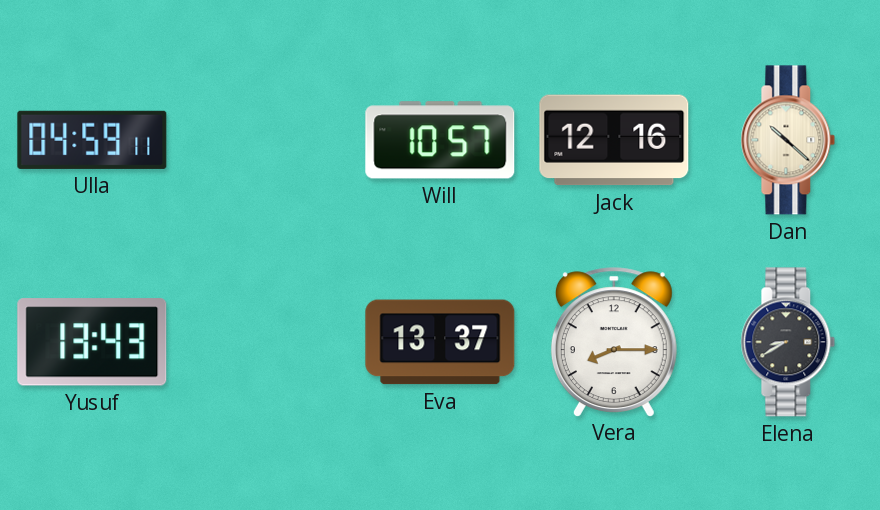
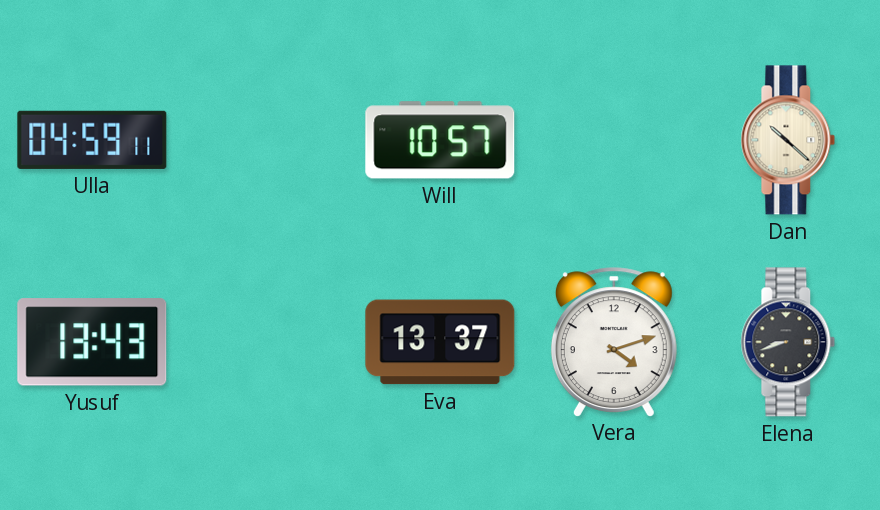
Jack: 12:16 -> none
Vera: 8:15 -> 4:12
Elena: 8:40 -> 8:42
